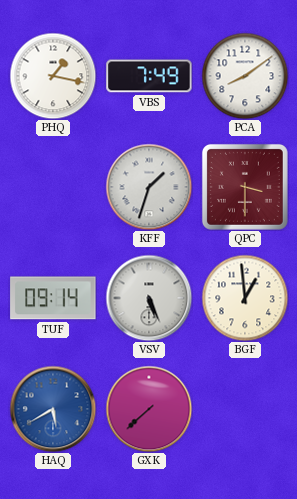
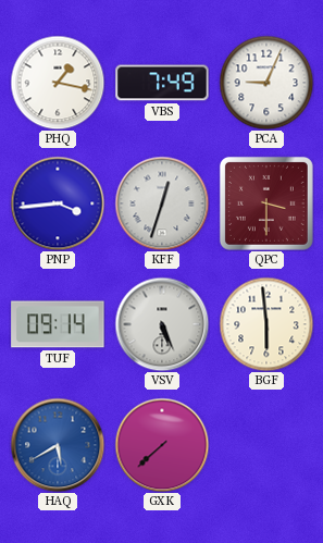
PCA: 8:09 -> 9:04
PNP: none -> 3:44
KFF: 1:33 -> 12:33
BGF: 12:59 -> 5:59
